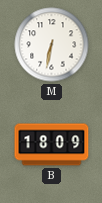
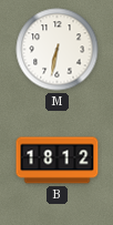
B: 18:09 -> 18:12
